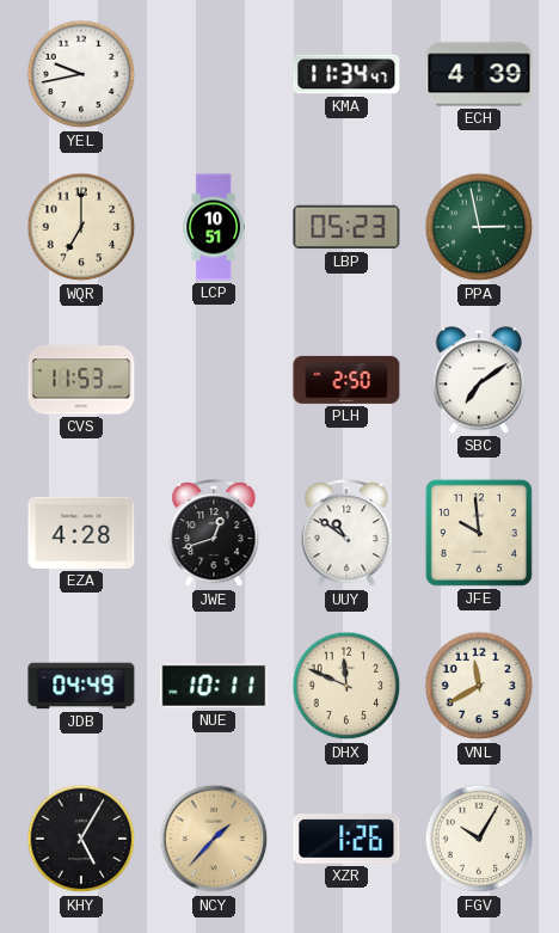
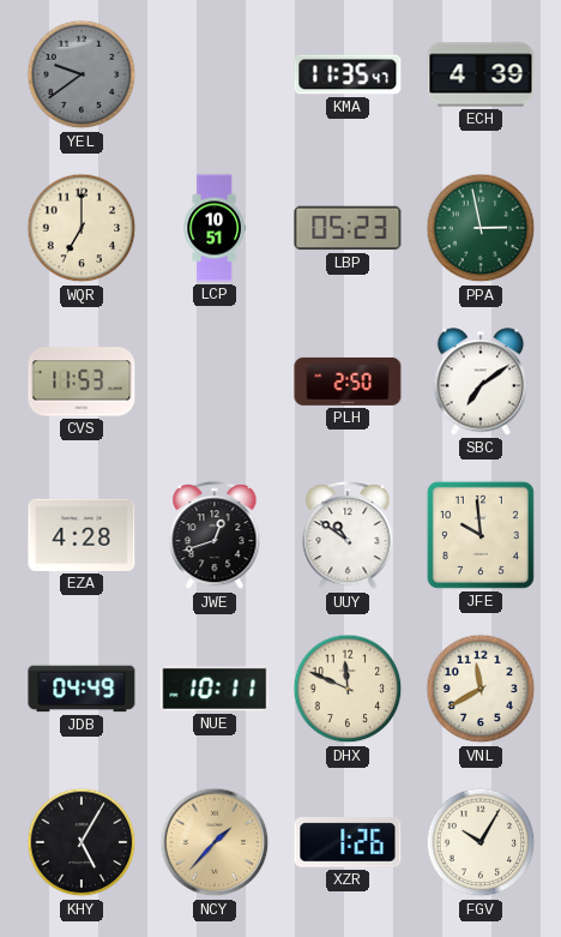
YEL: 9:43 -> 9:39
YEL dial: white -> grey
KMA: 11:34 -> 11:35
